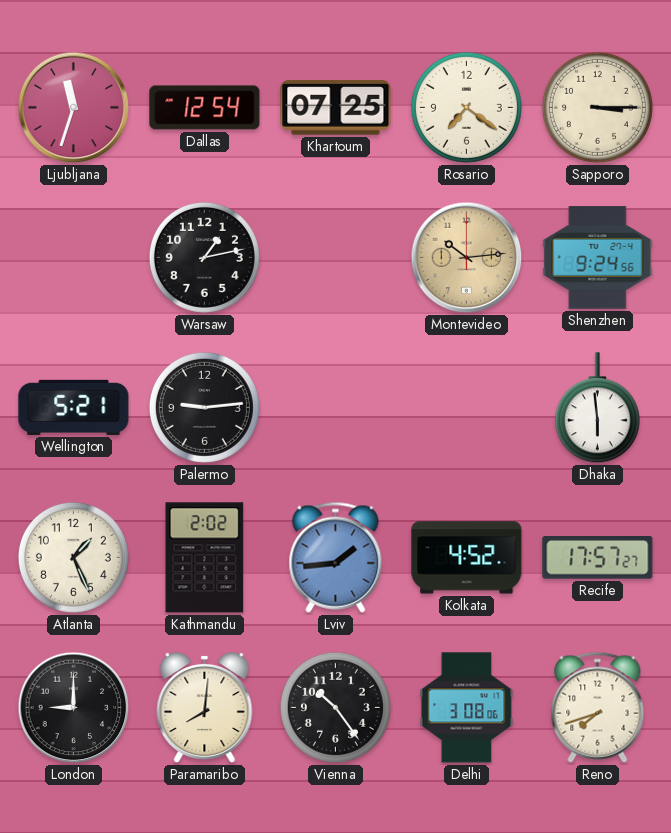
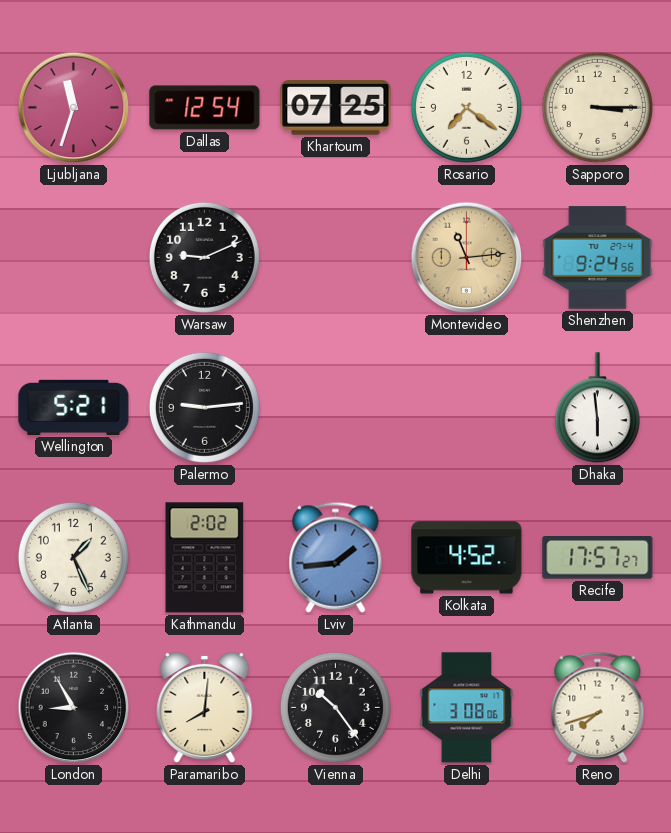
Warsaw: 1:13 -> 9:11
Montevideo: 10:14 -> 11:14
London: 9:00 -> 8:55
